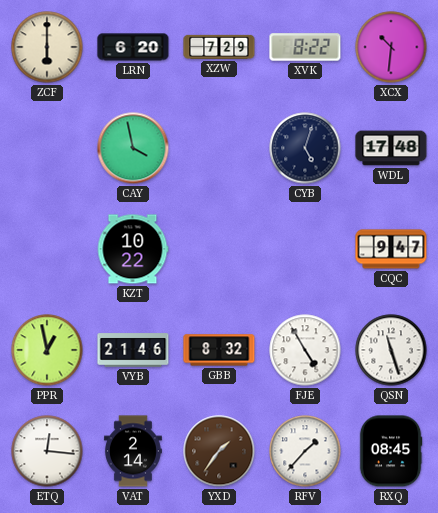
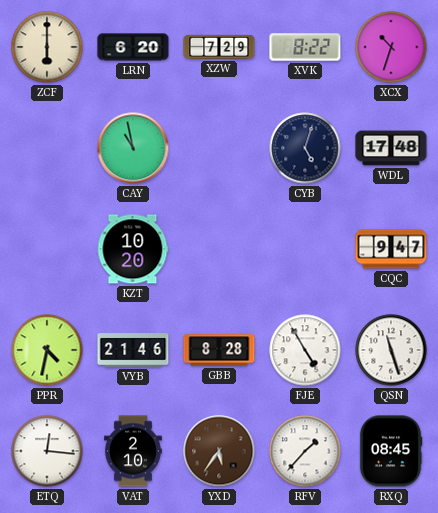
XCX: 10:31 -> 10:33
CAY: 3:58 -> 10:58
KZT: 10:22 -> 10:20
PPR: 12:58 -> 4:32
GBB: 8:32 -> 8:28
VAT: 2:14 -> 2:10
YXD: 1:36 -> 5:36
